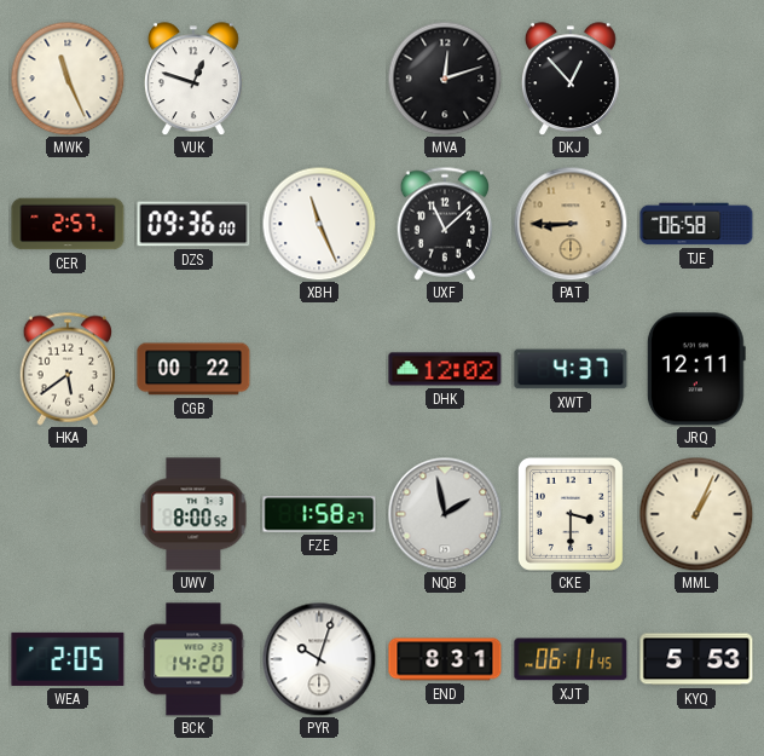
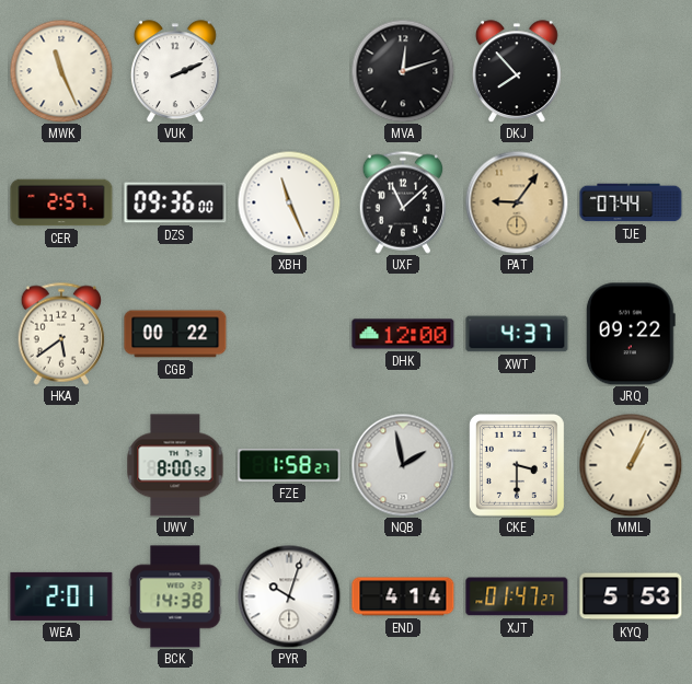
VUK: 12:48 -> 2:11
DKJ: 12:53 -> 7:53
PAT: 8:45 -> 9:06
TJE: 06:58 -> 07:44
DHK: 12:02 -> 12:00
JRQ: 12:11 -> 09:22
WEA: 2:05 -> 2:01
BCK: 14:20 -> 14:38
END: 8:31 -> 4:14
XJT: 06:11 -> 01:47
